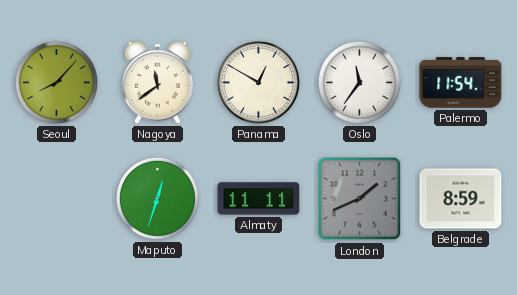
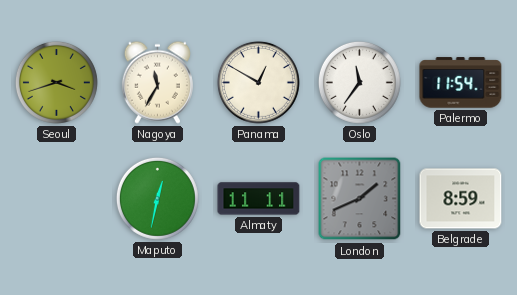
Seoul: 8:07 -> 3:42
Nagoya: 11:39 -> 11:35
Maputo: 12:33 -> 12:32
